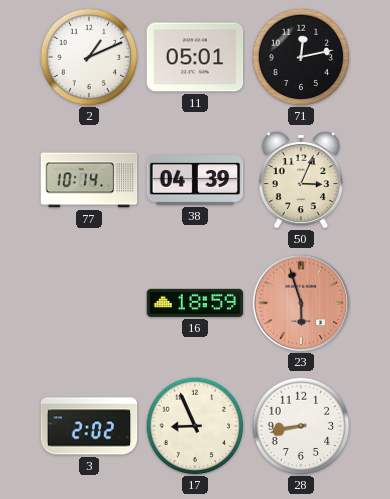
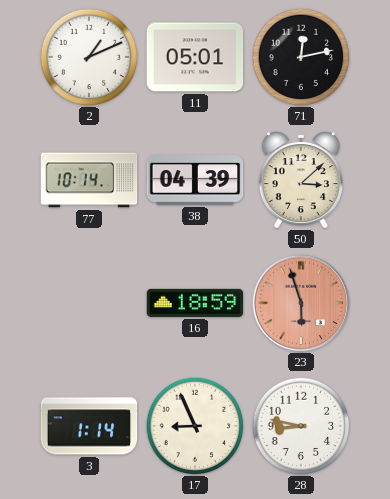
50: 3:04 -> 3:08
3: 2:02 -> 1:14
28: 8:43 -> 8:47
